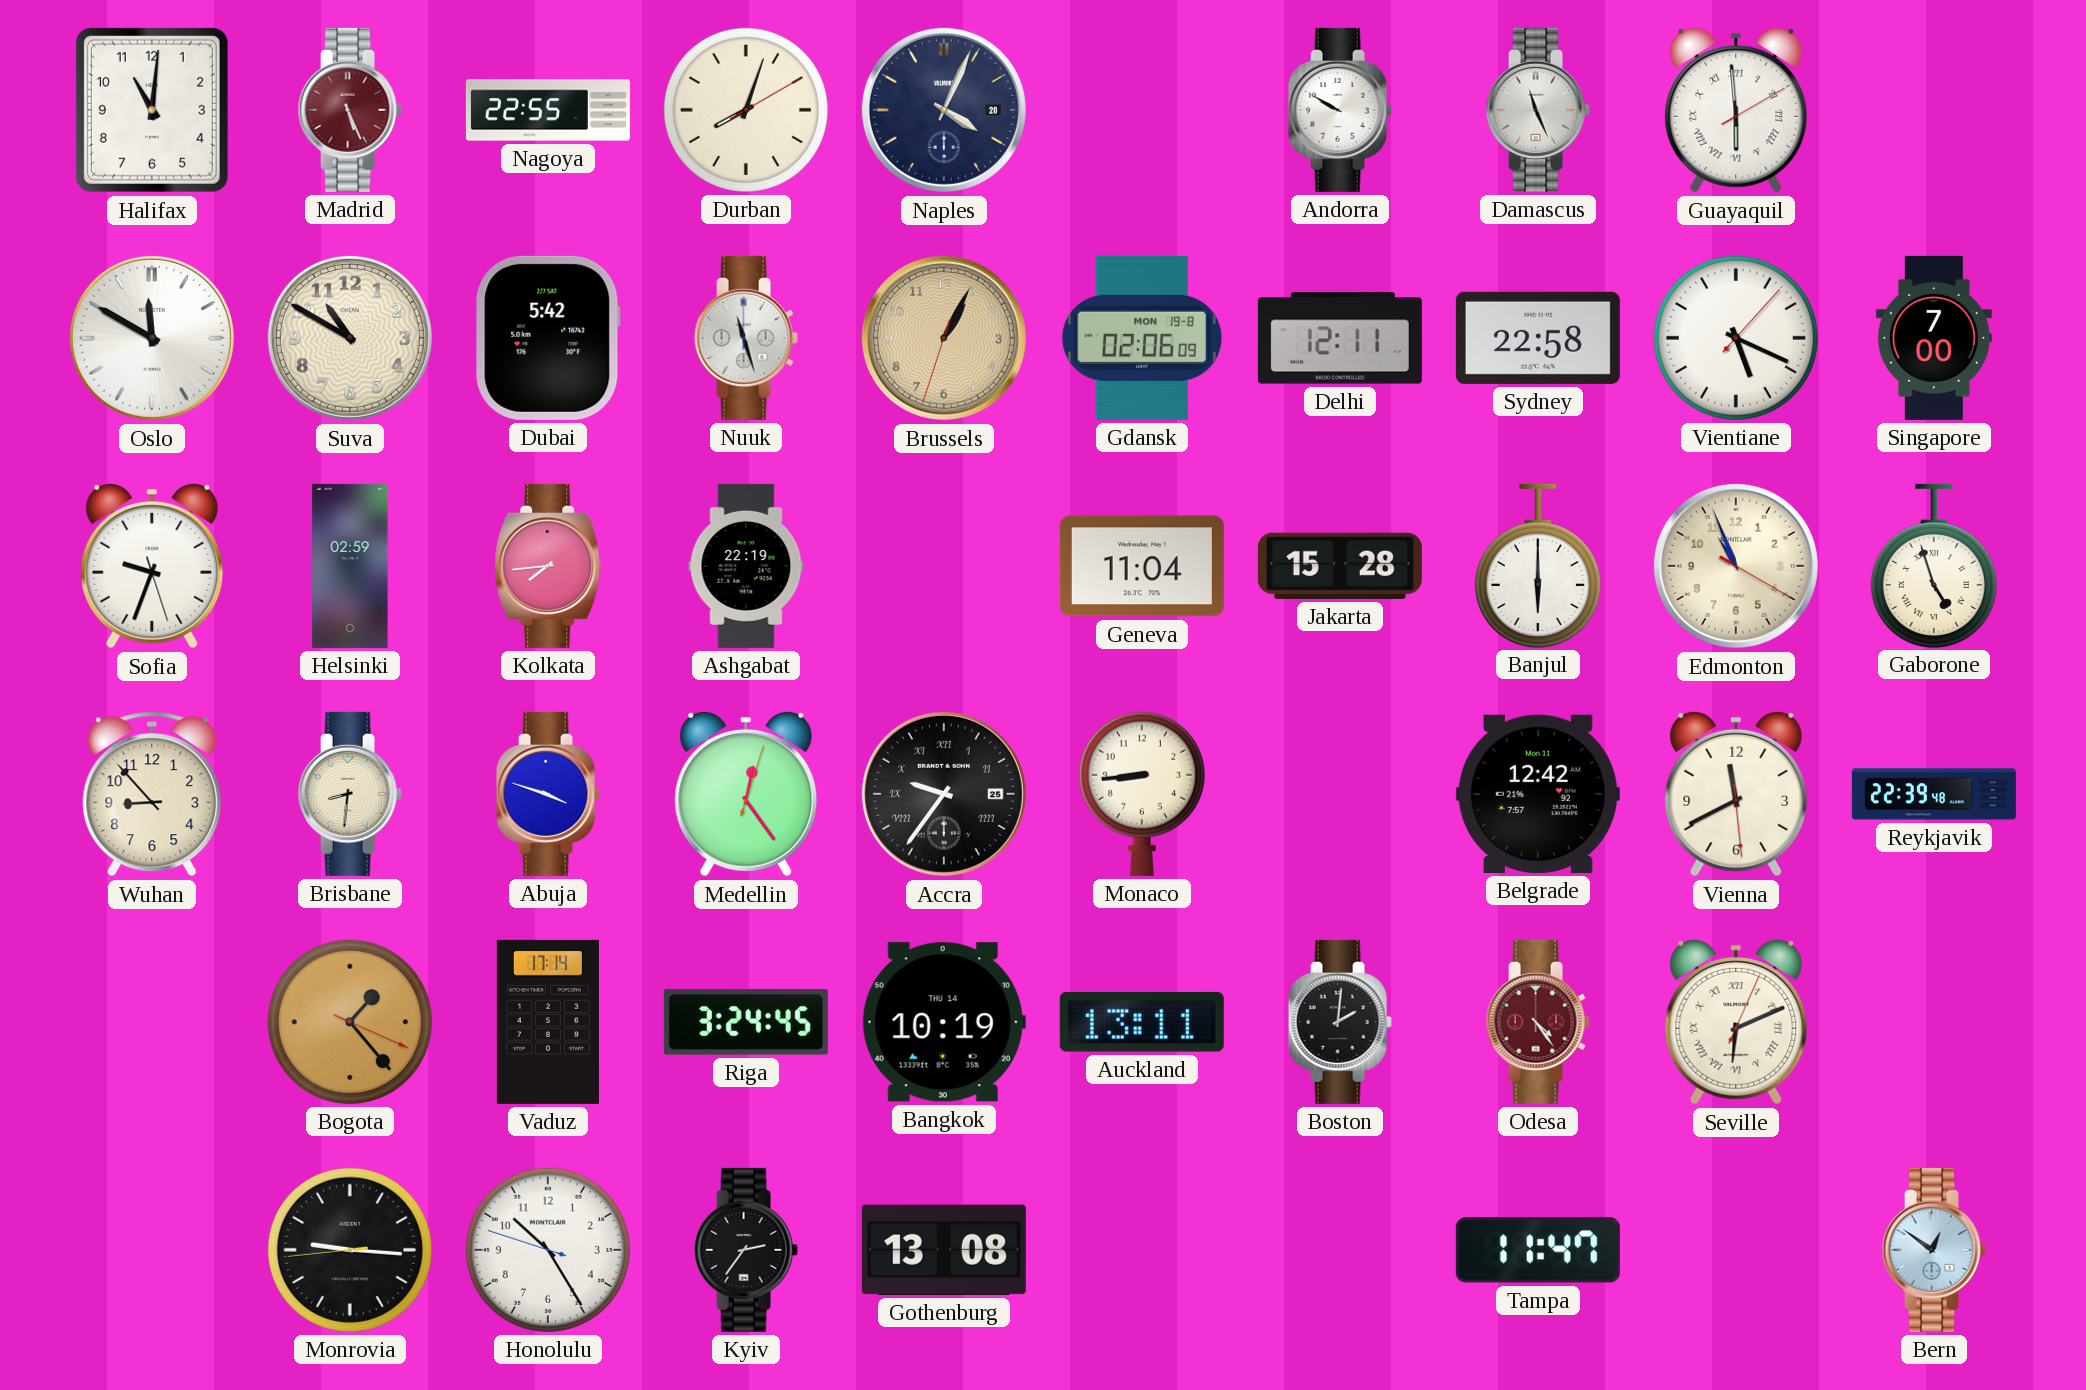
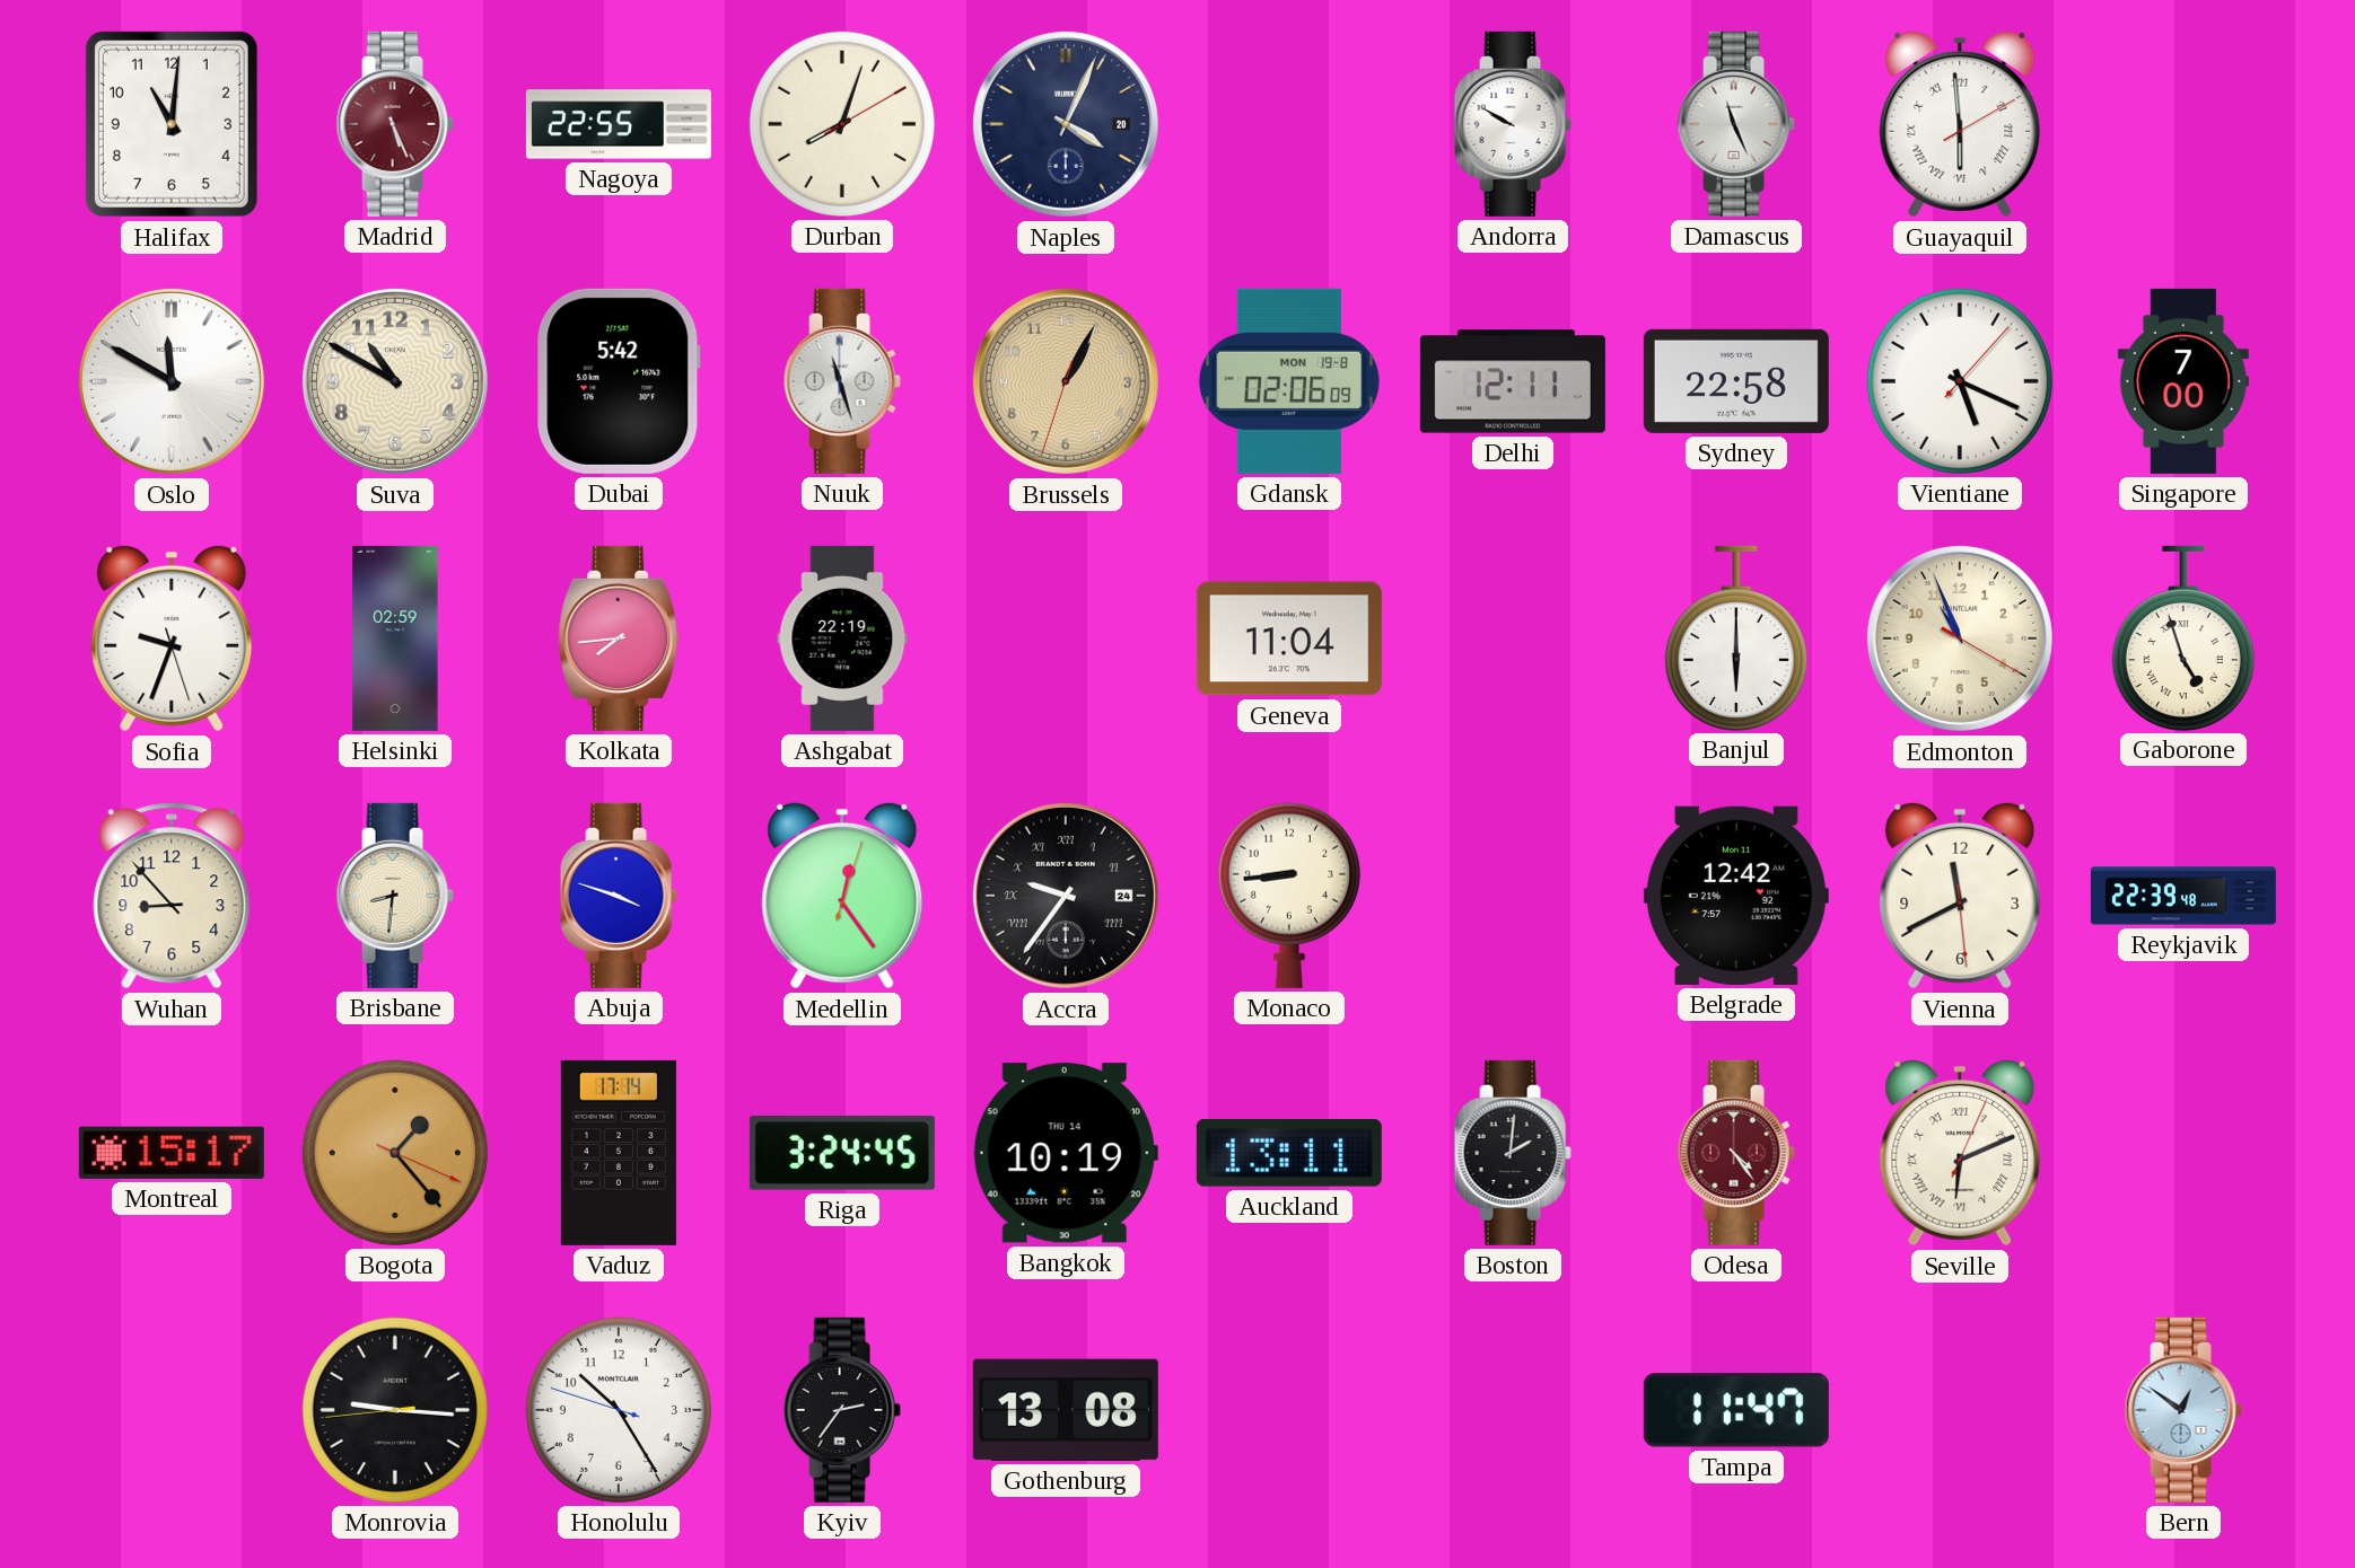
Jakarta: 15:28 -> none
Accra date: 25 -> 24
Montreal: none -> 15:17
